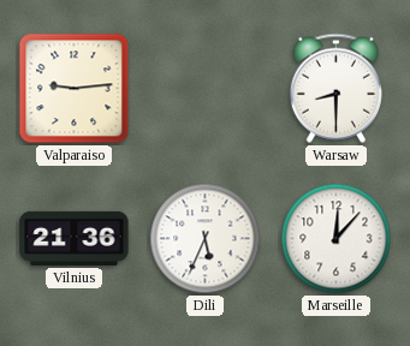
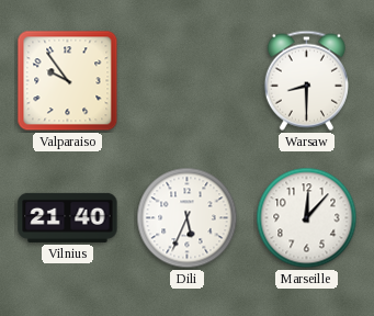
Valparaiso: 9:14 -> 9:54
Vilnius: 21:36 -> 21:40
